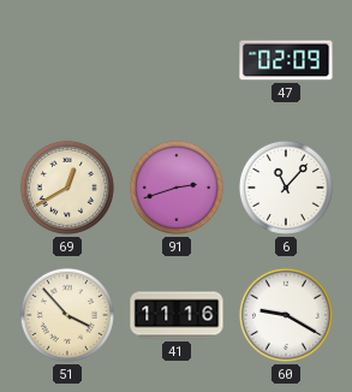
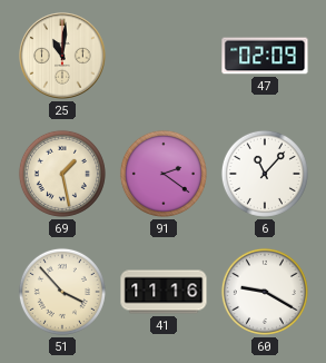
25: none -> 11:01
69: 12:40 -> 1:28
91: 2:42 -> 2:21
